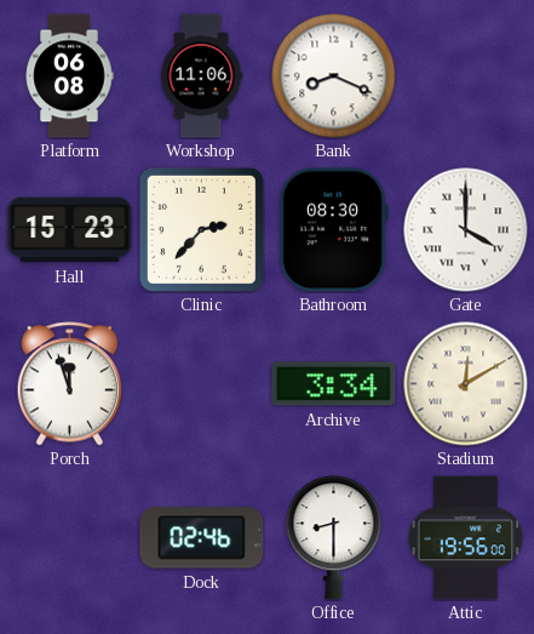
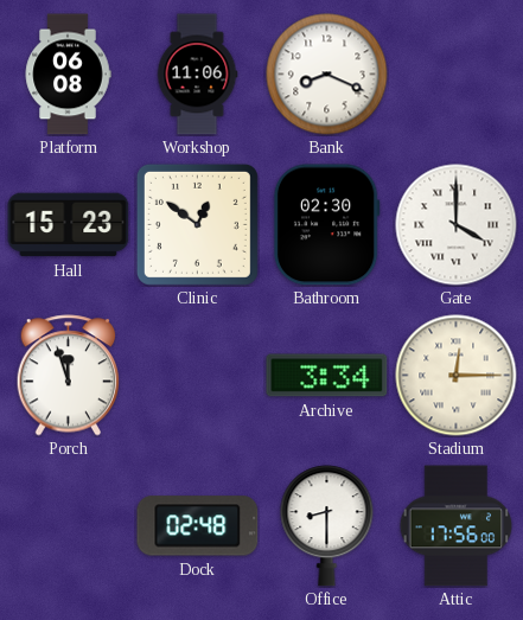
Clinic: 2:37 -> 12:51
Bathroom: 08:30 -> 02:30
Stadium: 12:10 -> 12:15
Dock: 02:46 -> 02:48
Attic: 19:56 -> 17:56
